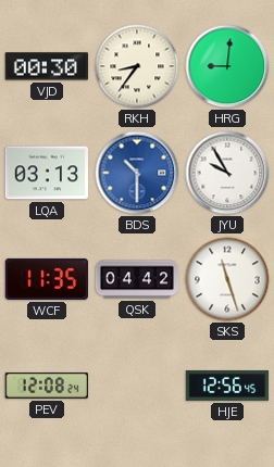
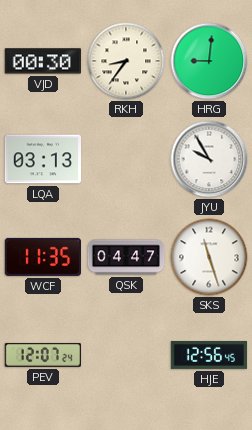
BDS: 10:30 -> none
QSK: 04:42 -> 04:47
PEV: 12:08 -> 12:07
